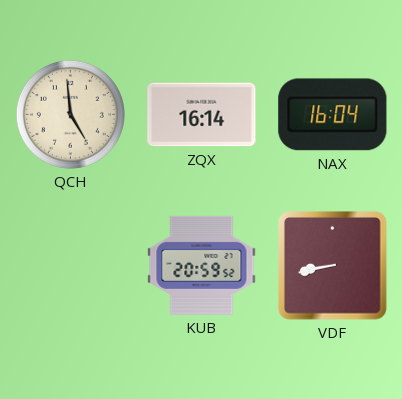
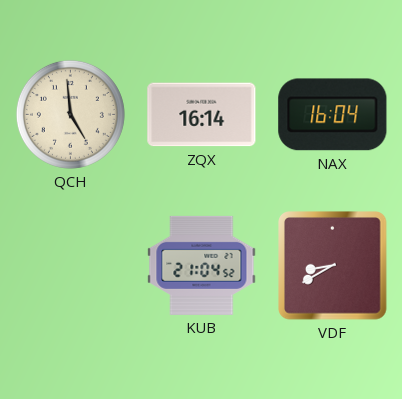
KUB: 20:59 -> 21:04
VDF: 8:43 -> 8:40
